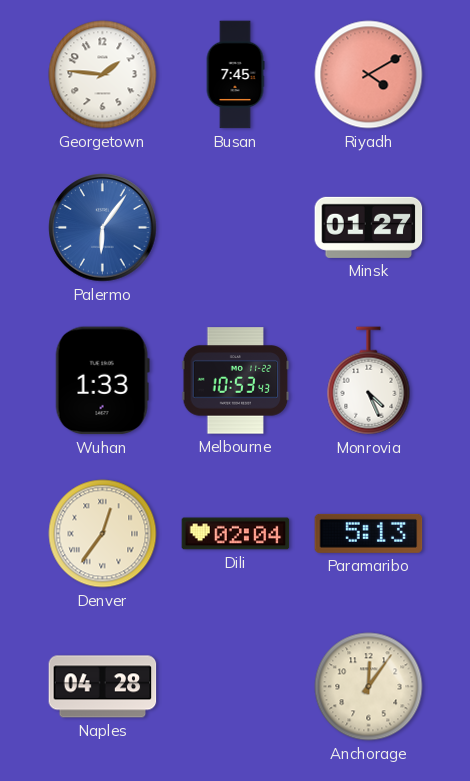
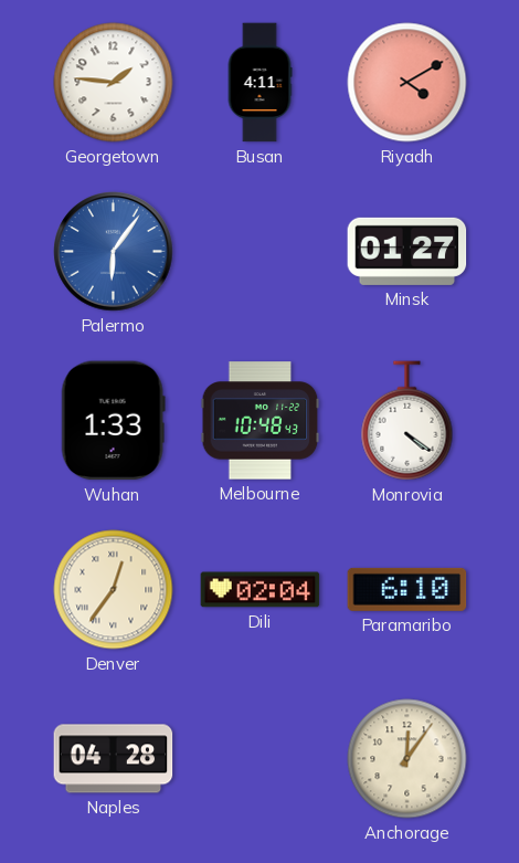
Busan: 7:45 -> 4:11
Melbourne: 10:53 -> 10:48
Monrovia: 4:26 -> 4:21
Paramaribo: 5:13 -> 6:10
